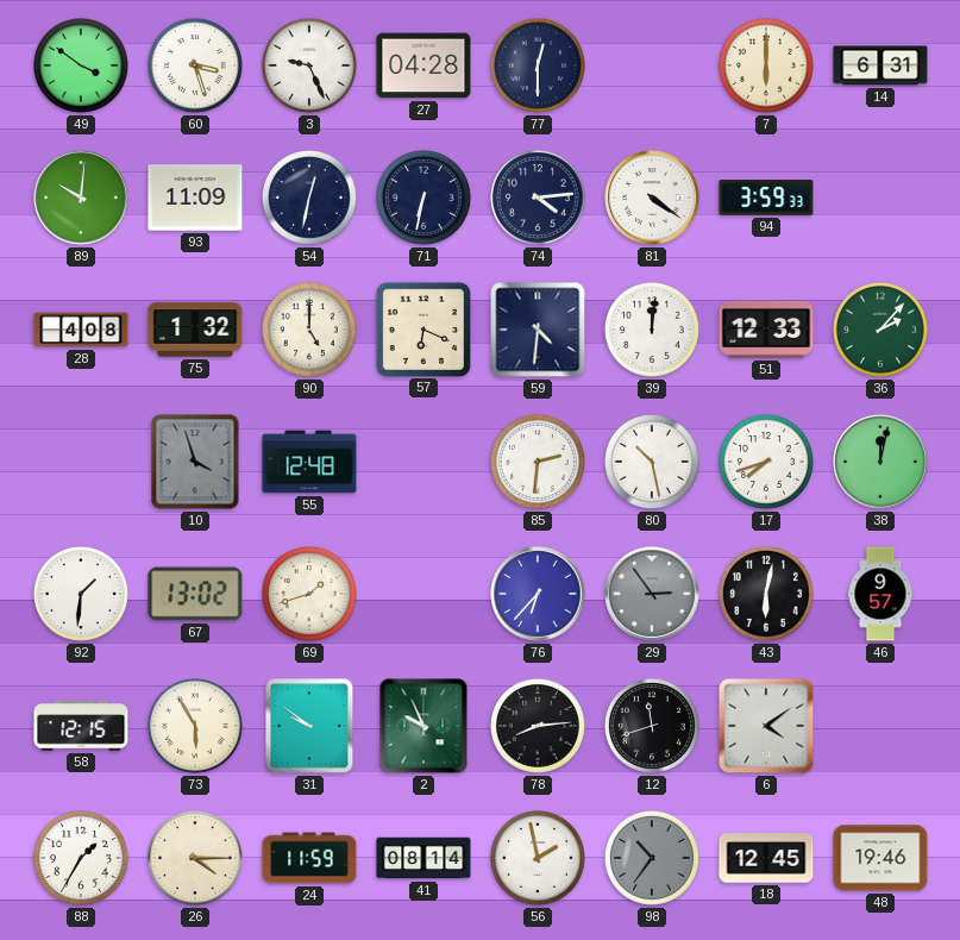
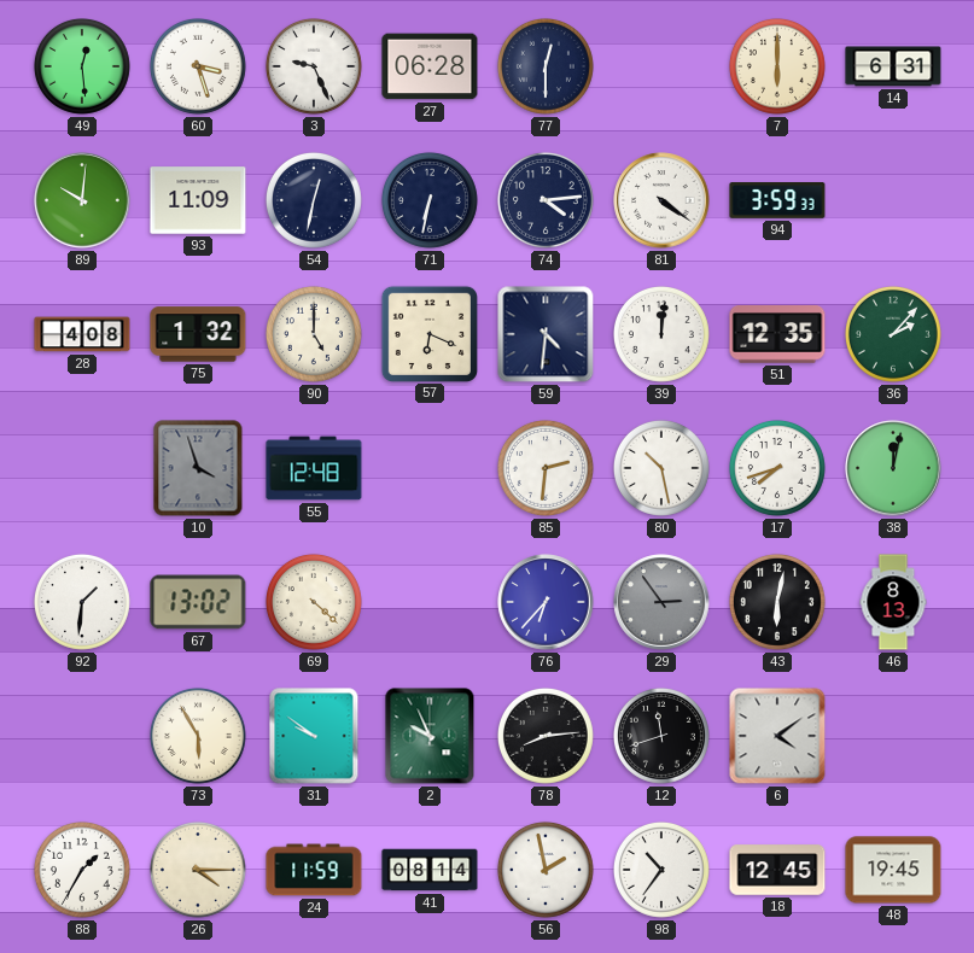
49: 3:51 -> 12:29
27: 04:28 -> 06:28
51: 12:33 -> 12:35
69: 1:42 -> 4:22
46: 9:57 -> 8:13
58: 12:15 -> none
98 dial: grey -> white
48: 19:46 -> 19:45
